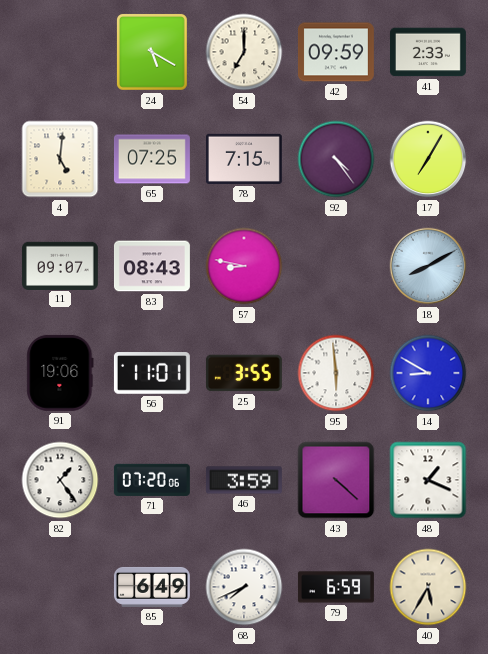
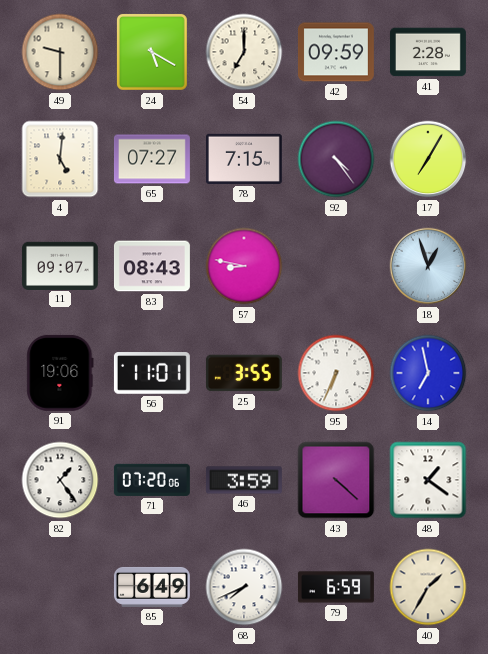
49: none -> 9:30
41: 2:33 -> 2:28
65: 07:25 -> 07:27
18: 8:10 -> 12:57
95: 5:59 -> 6:34
14: 8:50 -> 6:58
48: 1:19 -> 1:21
40: 5:35 -> 1:35
